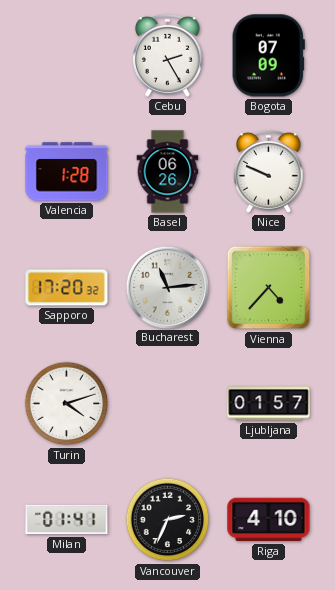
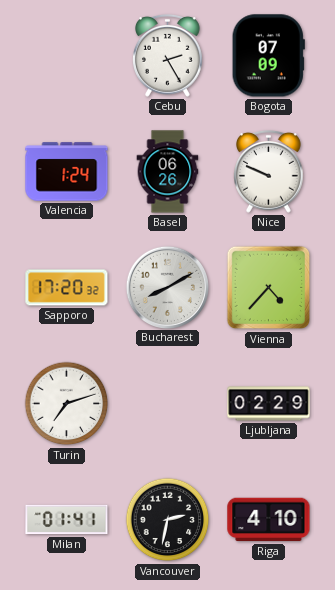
Valencia: 1:28 -> 1:24
Bucharest: 11:14 -> 8:10
Turin: 4:12 -> 7:12
Ljubljana: 01:57 -> 02:29
Vancouver: 2:34 -> 2:32
